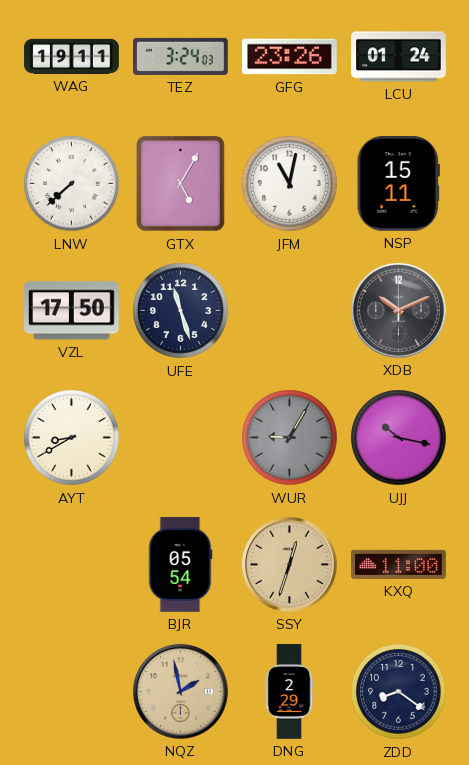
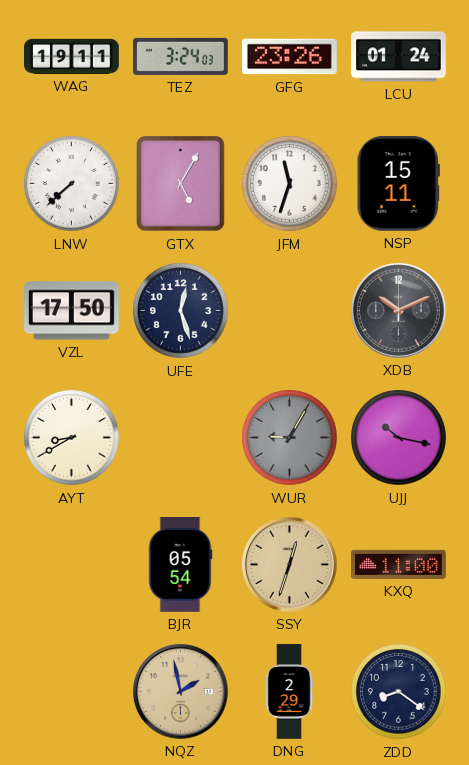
JFM: 11:02 -> 11:33
UFE: 11:27 -> 12:27
